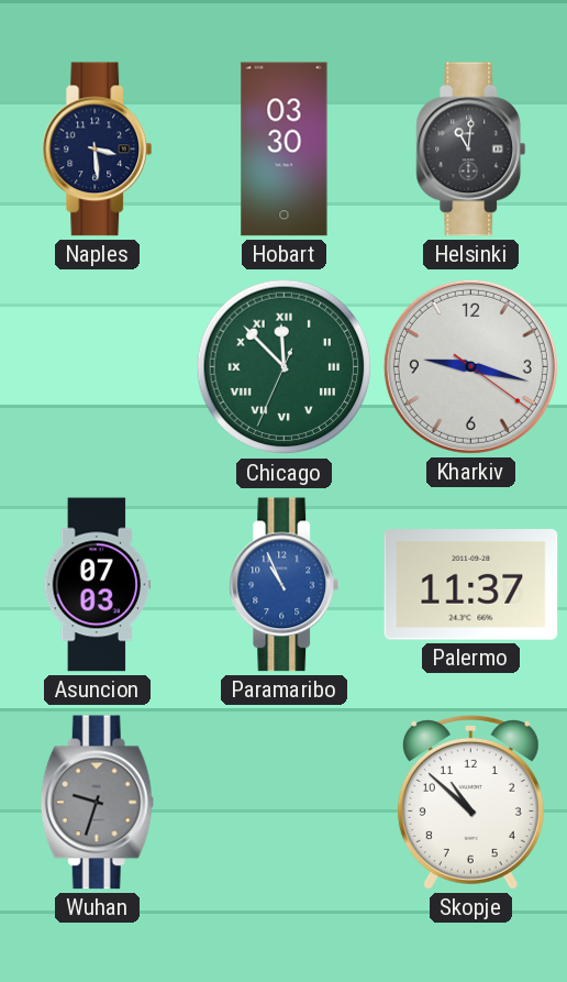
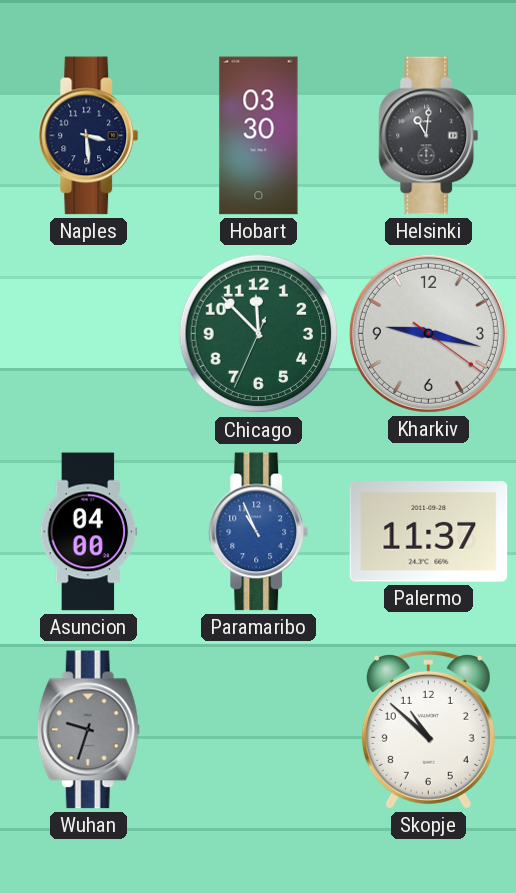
Chicago numerals: Roman -> Arabic
Asuncion: 07:03 -> 04:00
